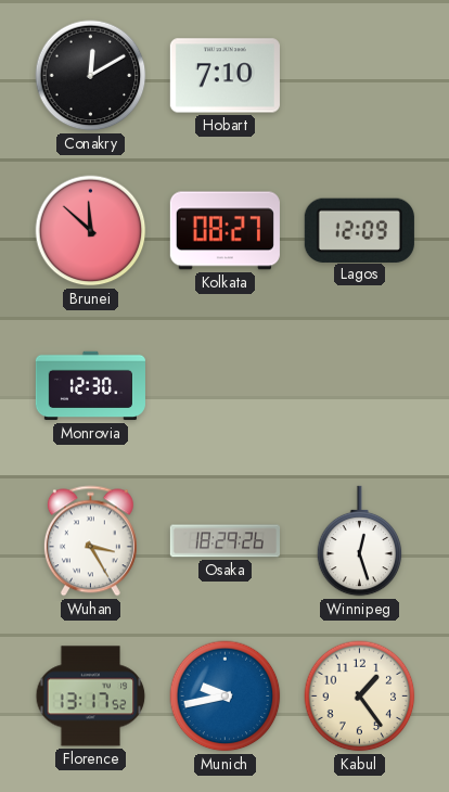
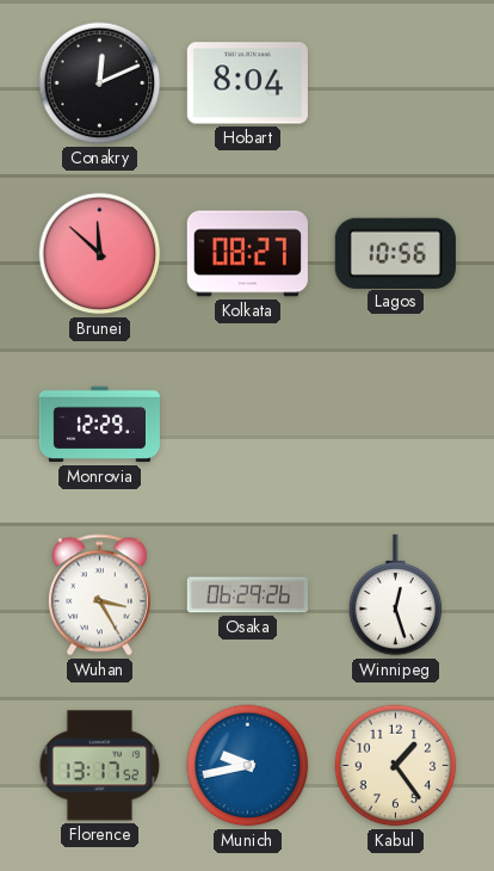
Conakry: 12:10 -> 12:11
Hobart: 7:10 -> 8:04
Lagos: 12:09 -> 10:56
Monrovia: 12:30 -> 12:29
Osaka: 18:29 -> 06:29
